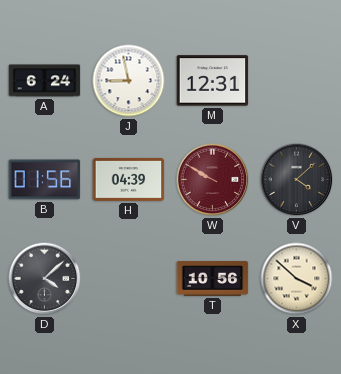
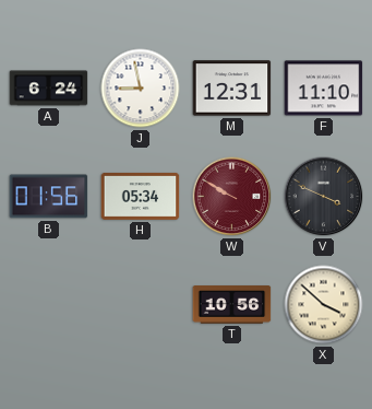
F: none -> 11:10
H: 04:39 -> 05:34
V: 4:08 -> 3:49
D: 4:08 -> none
